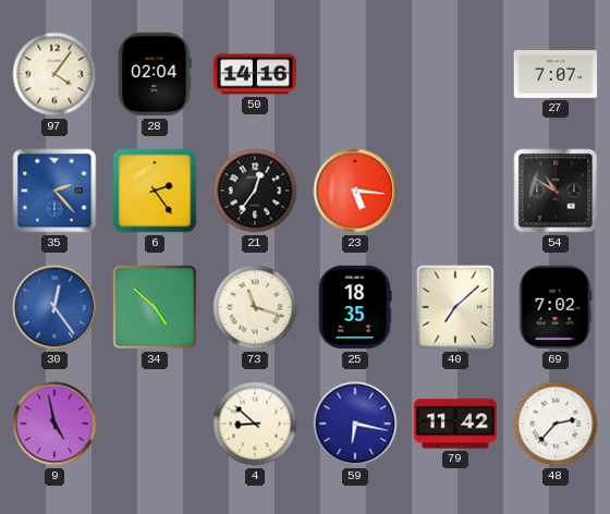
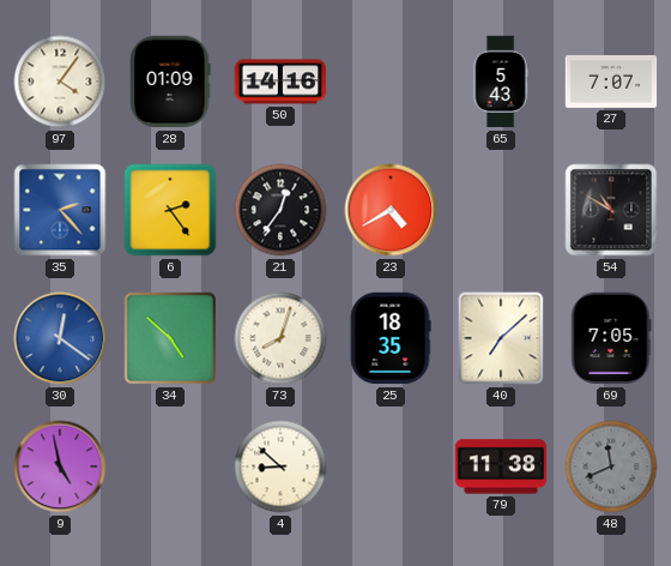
28: 02:04 -> 01:09
65: none -> 5:43
23: 5:16 -> 4:40
30: 12:24 -> 12:21
73: 11:18 -> 8:03
69: 7:02 -> 7:05
59: 6:17 -> none
79: 11:42 -> 11:38
48: 2:37 -> 11:41
48 dial: white -> grey
